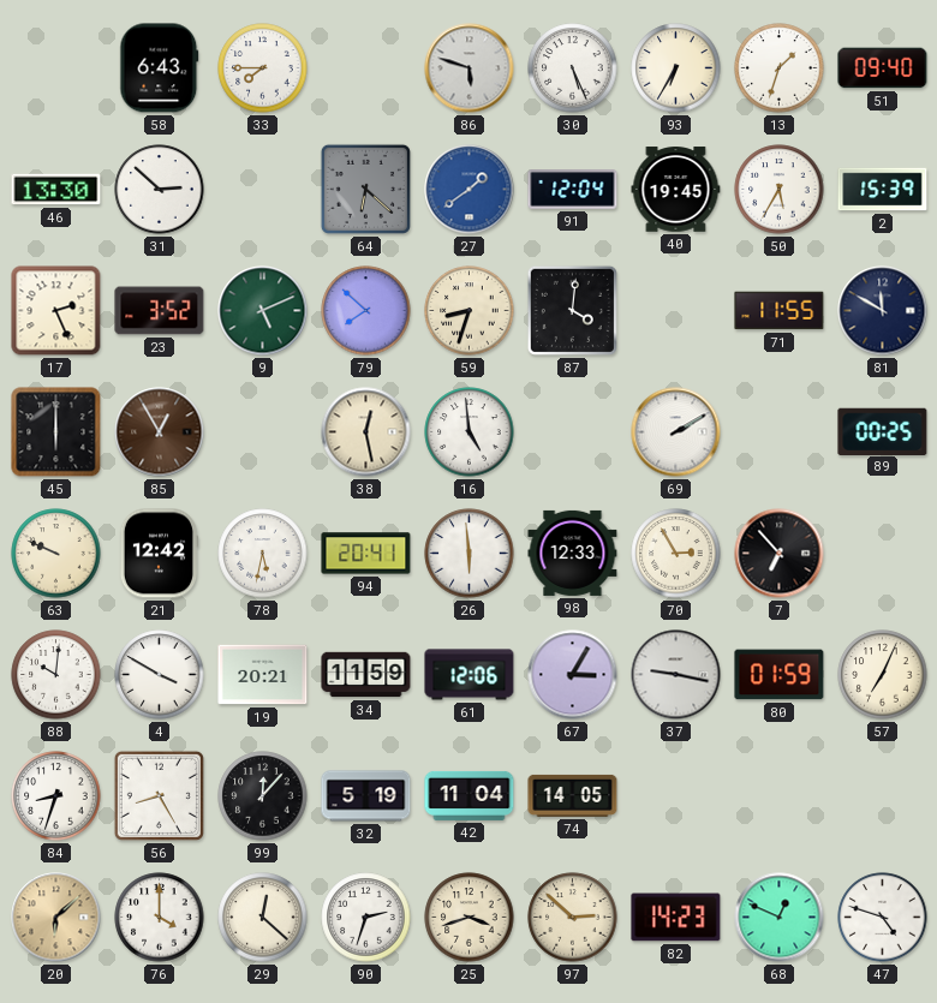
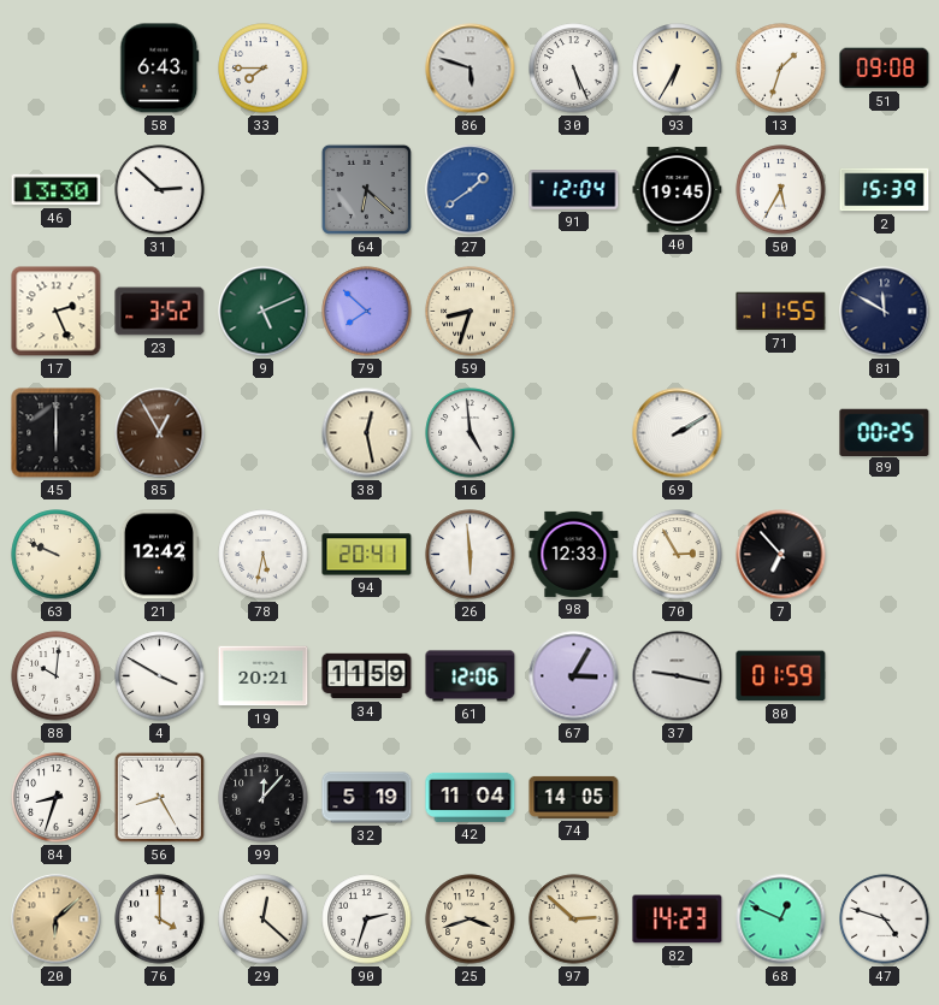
51: 09:40 -> 09:08
87: 4:01 -> none
57: 7:04 -> none
